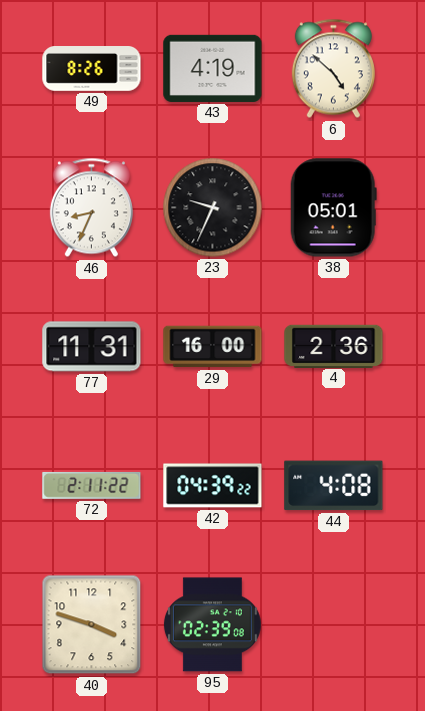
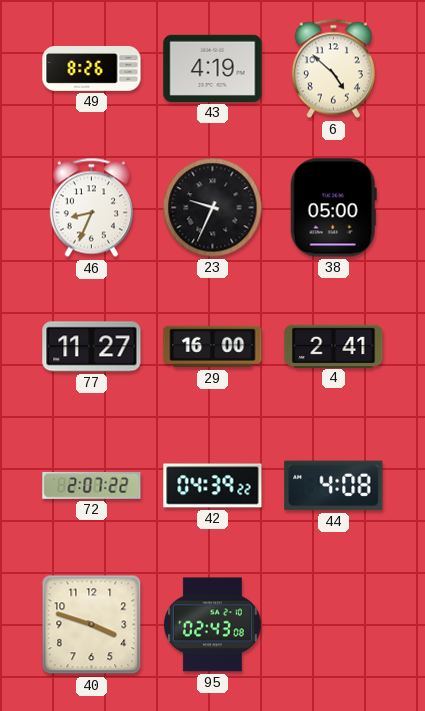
38: 05:01 -> 05:00
77: 11:31 -> 11:27
4: 2:36 -> 2:41
72: 2:11 -> 2:07
95: 02:39 -> 02:43
